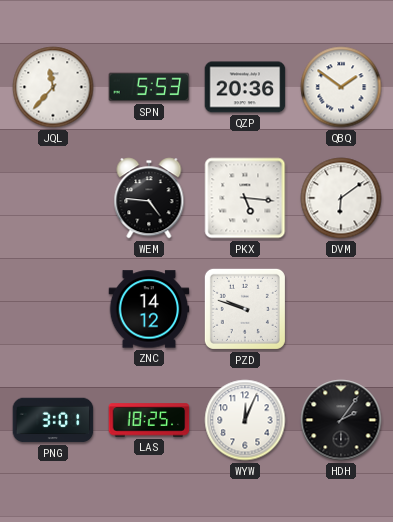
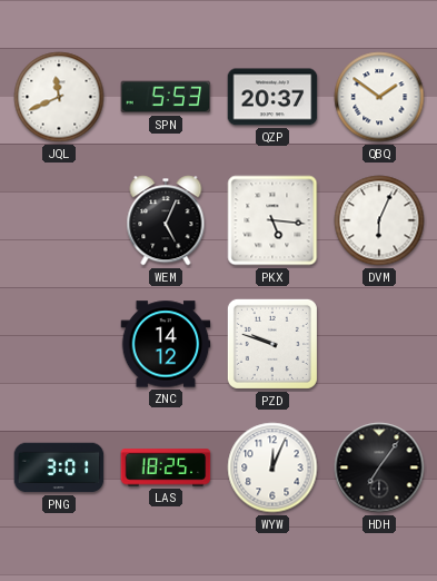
JQL: 11:37 -> 11:41
QZP: 20:36 -> 20:37
WEM: 4:46 -> 5:04
DVM: 6:09 -> 6:04
HDH: 2:06 -> 7:06
